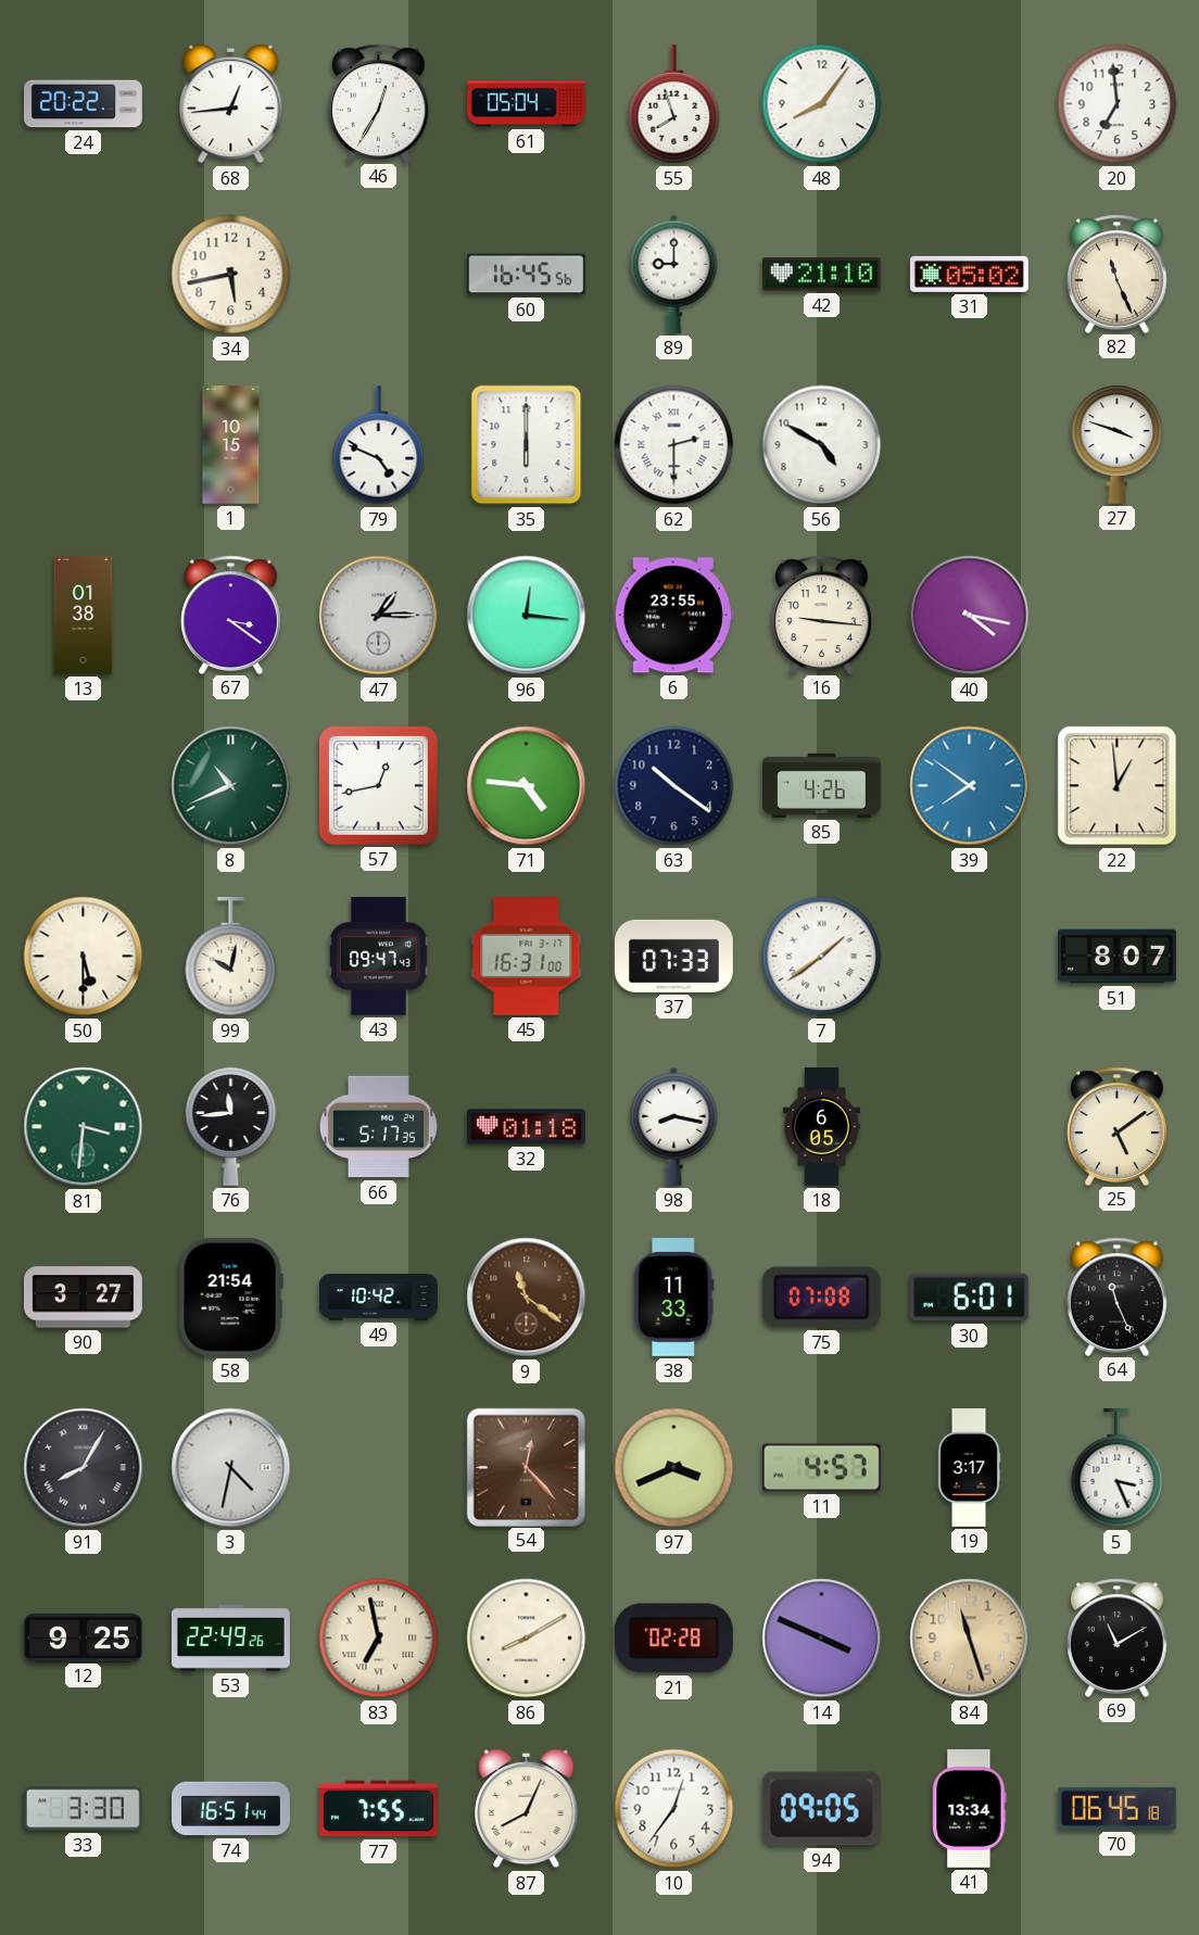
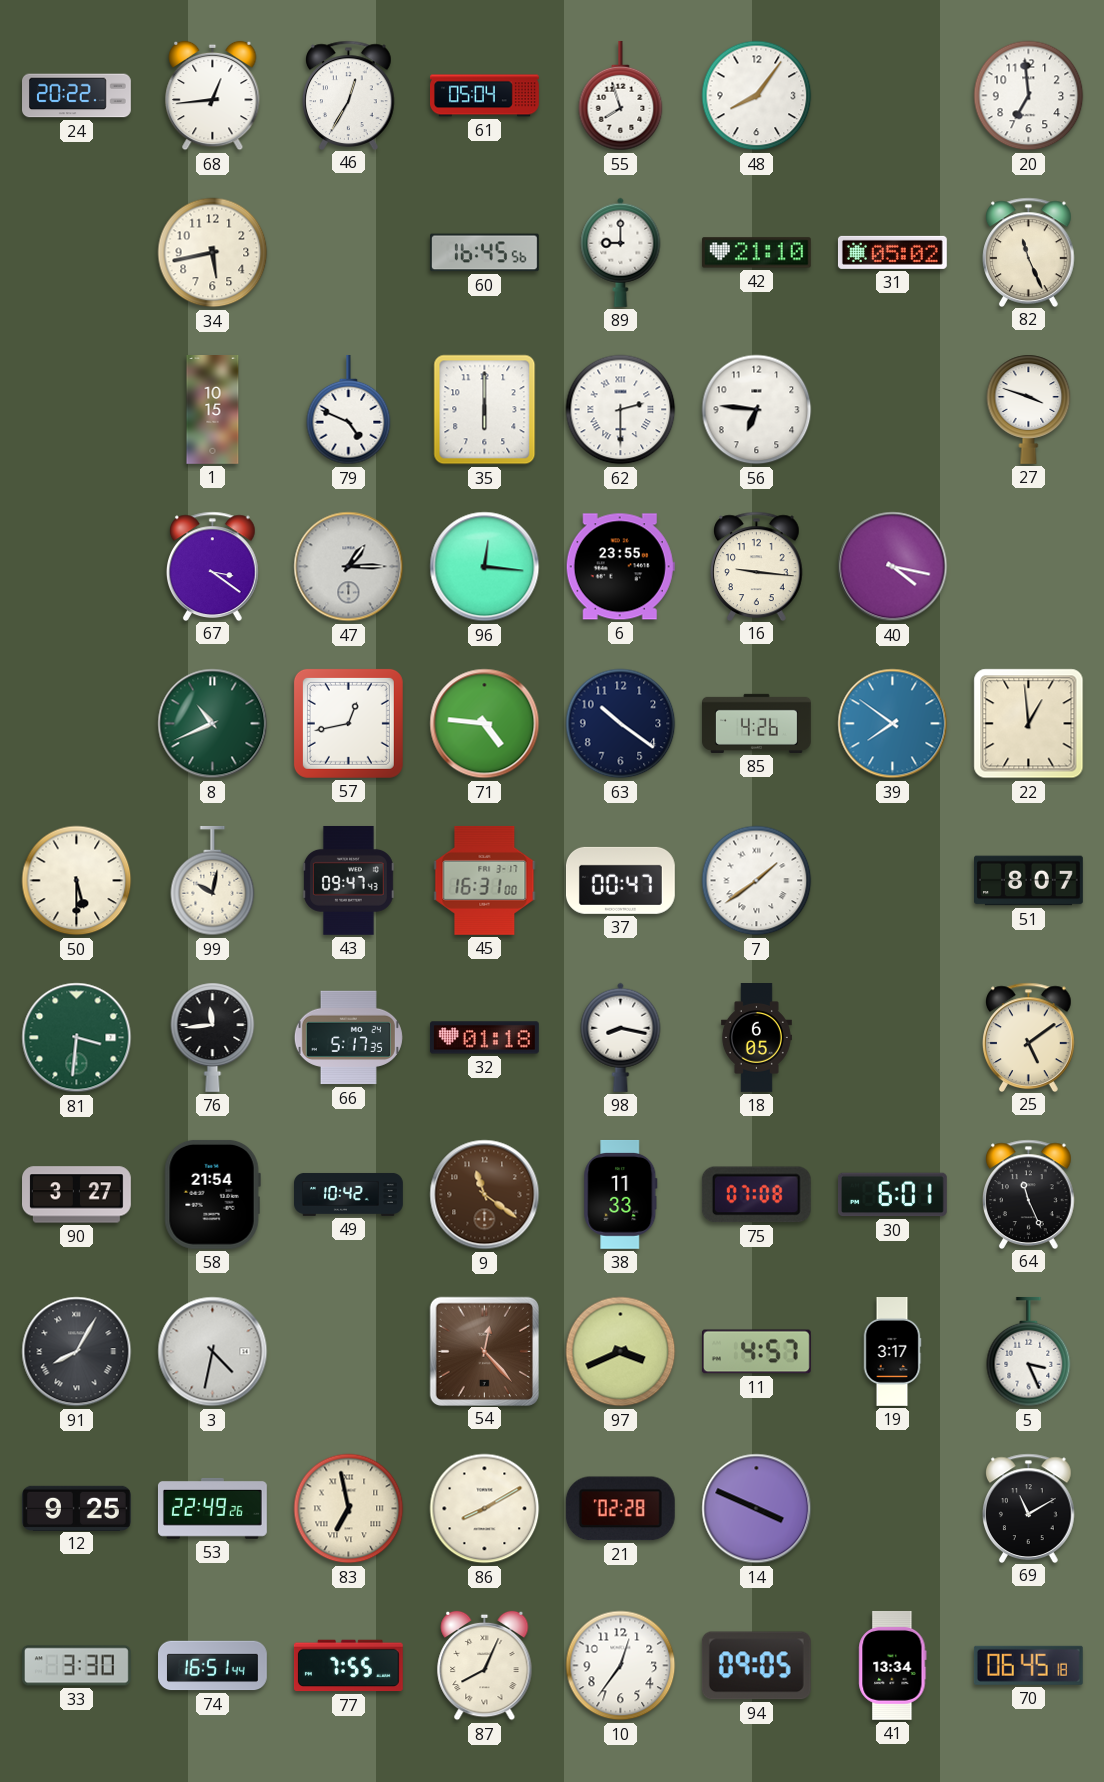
56: 4:50 -> 6:46
13: 01:38 -> none
37: 07:33 -> 00:47
84: 11:27 -> none
